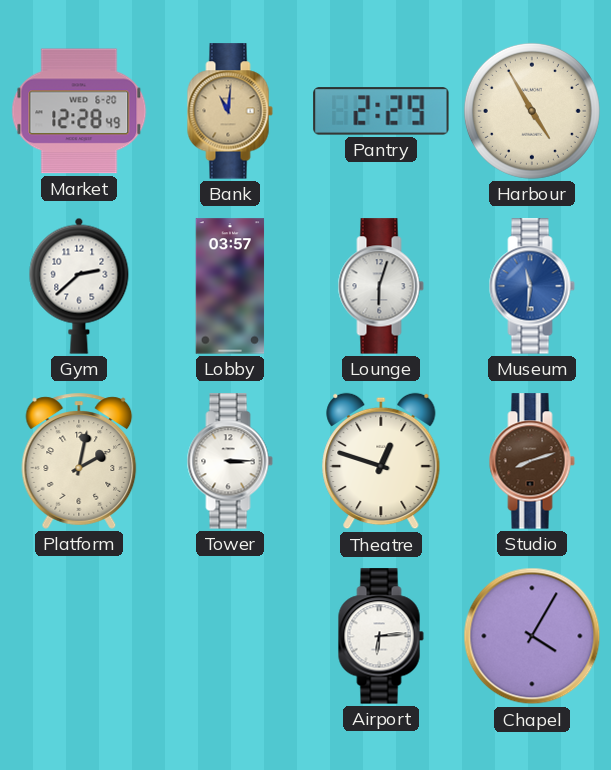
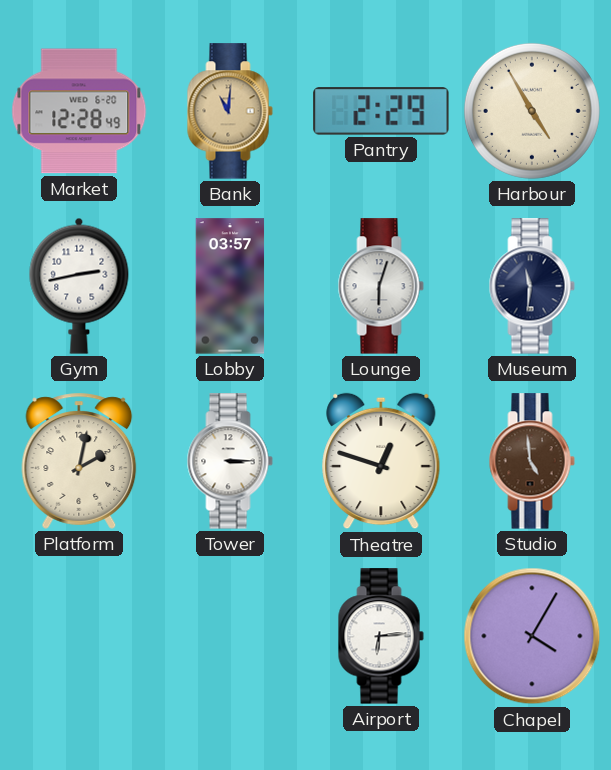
Gym: 2:38 -> 2:43
Museum dial: blue -> navy
Studio: 8:12 -> 4:59
